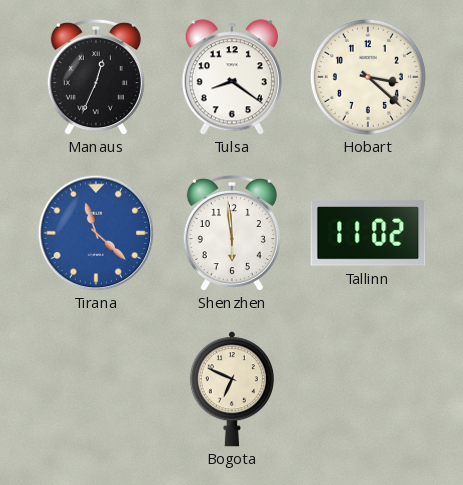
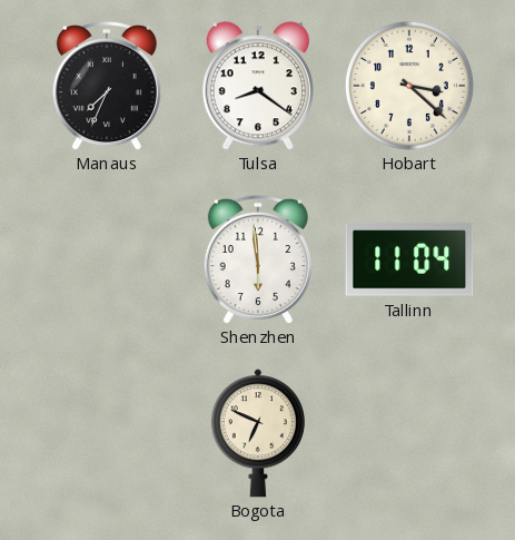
Manaus: 12:34 -> 7:34
Tirana: 11:22 -> none
Tallinn: 11:02 -> 11:04
